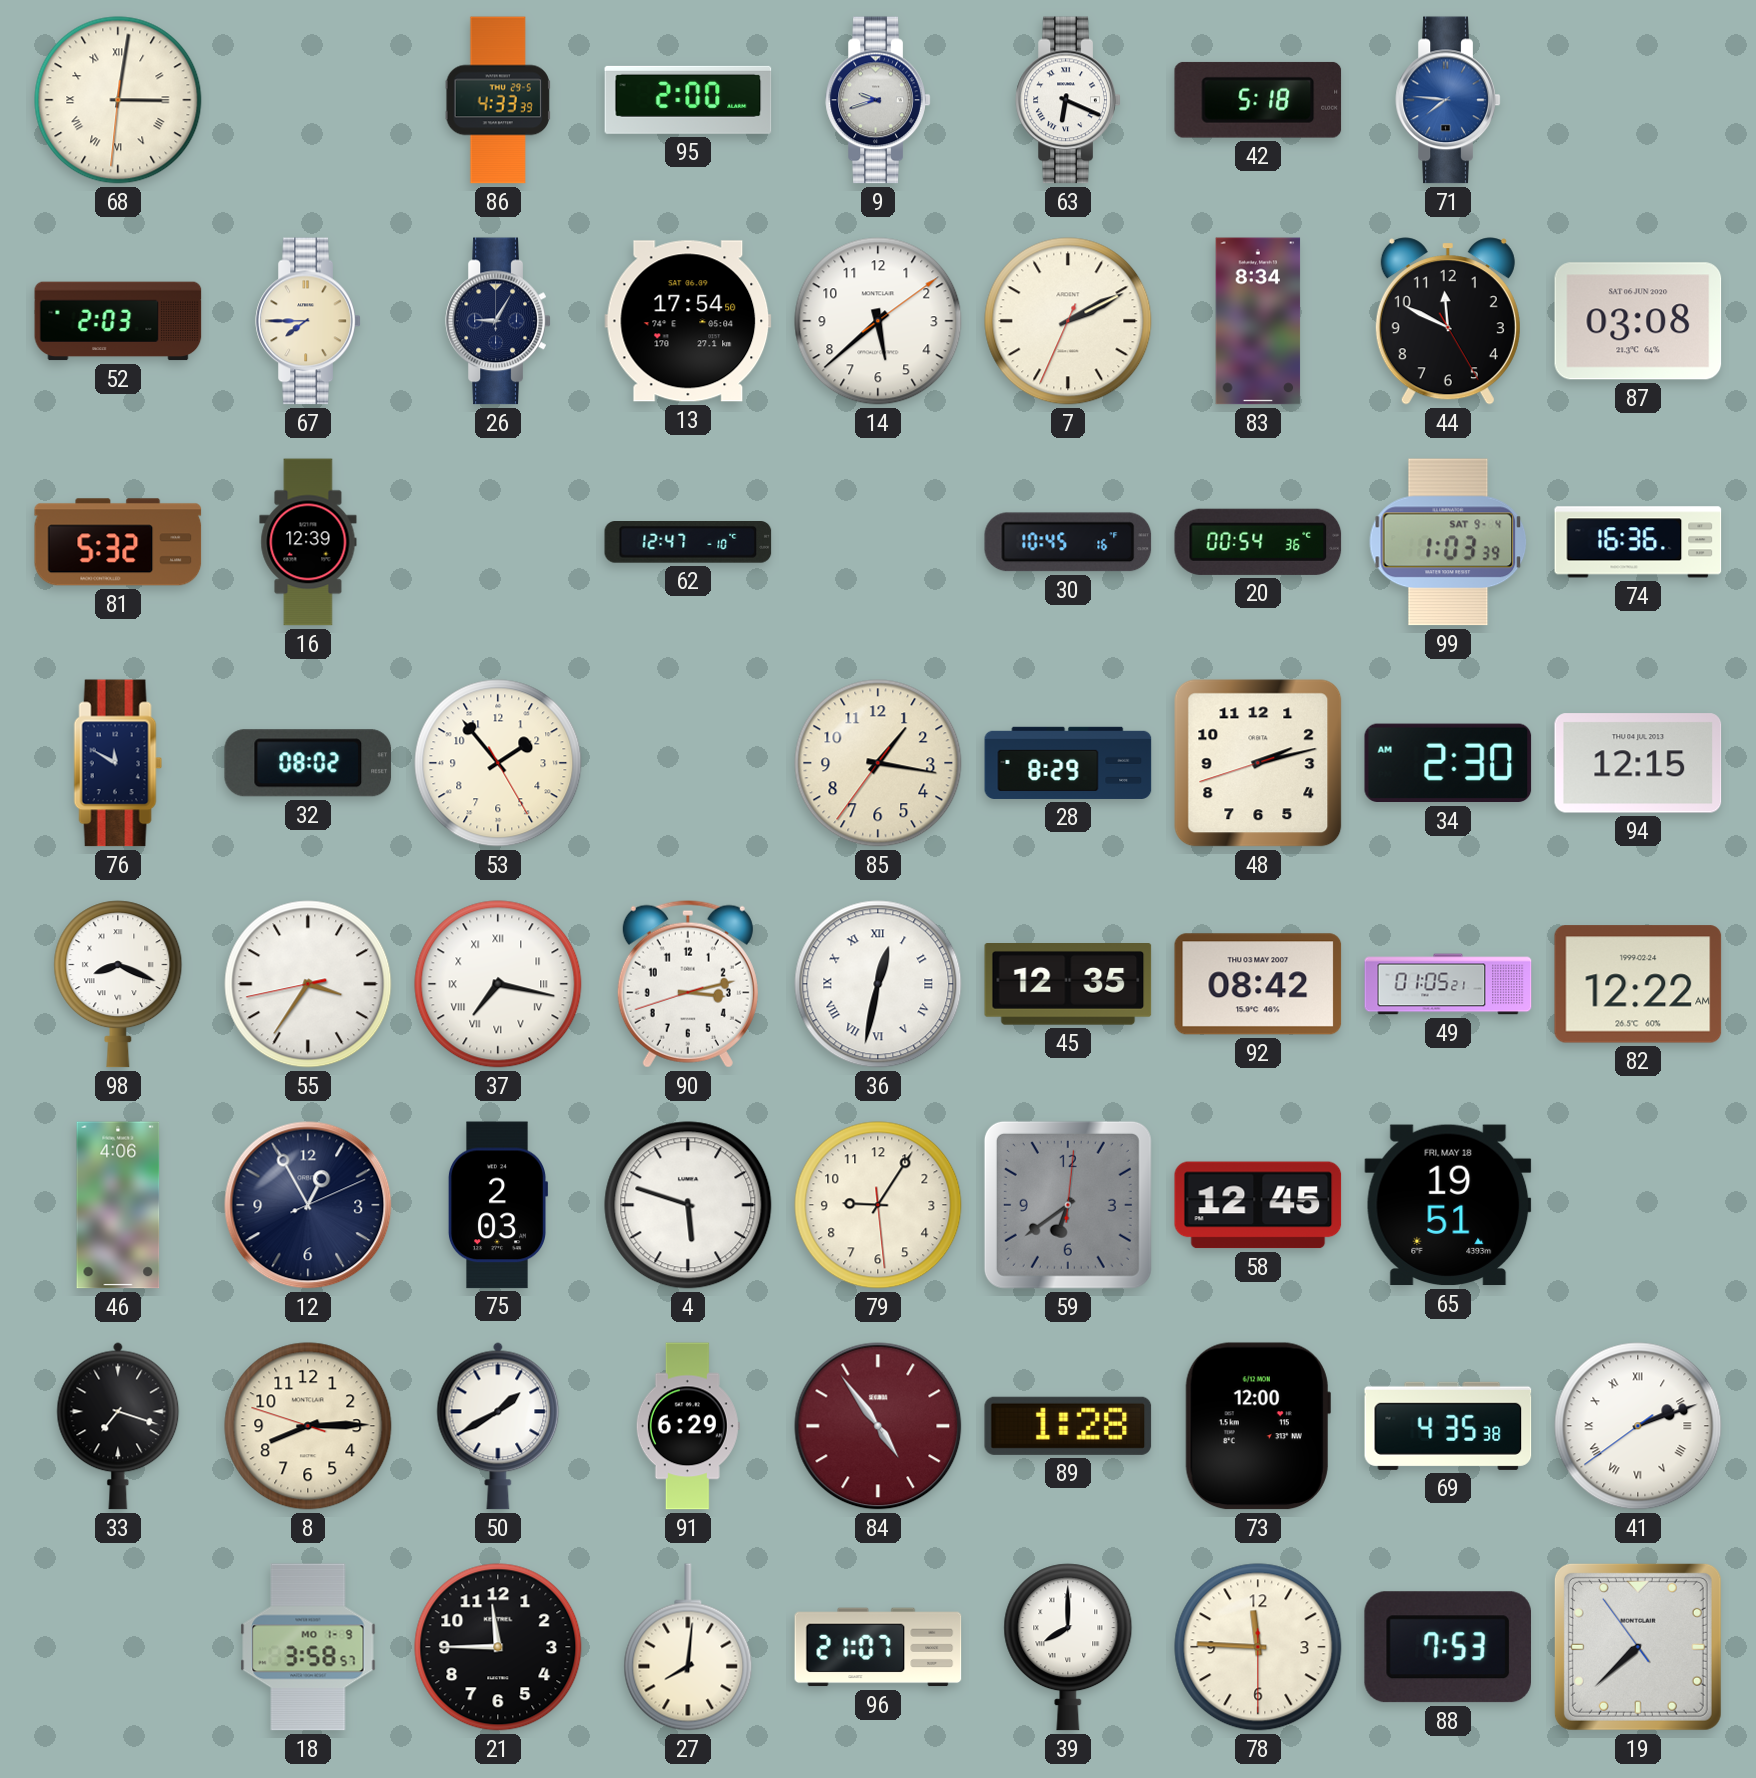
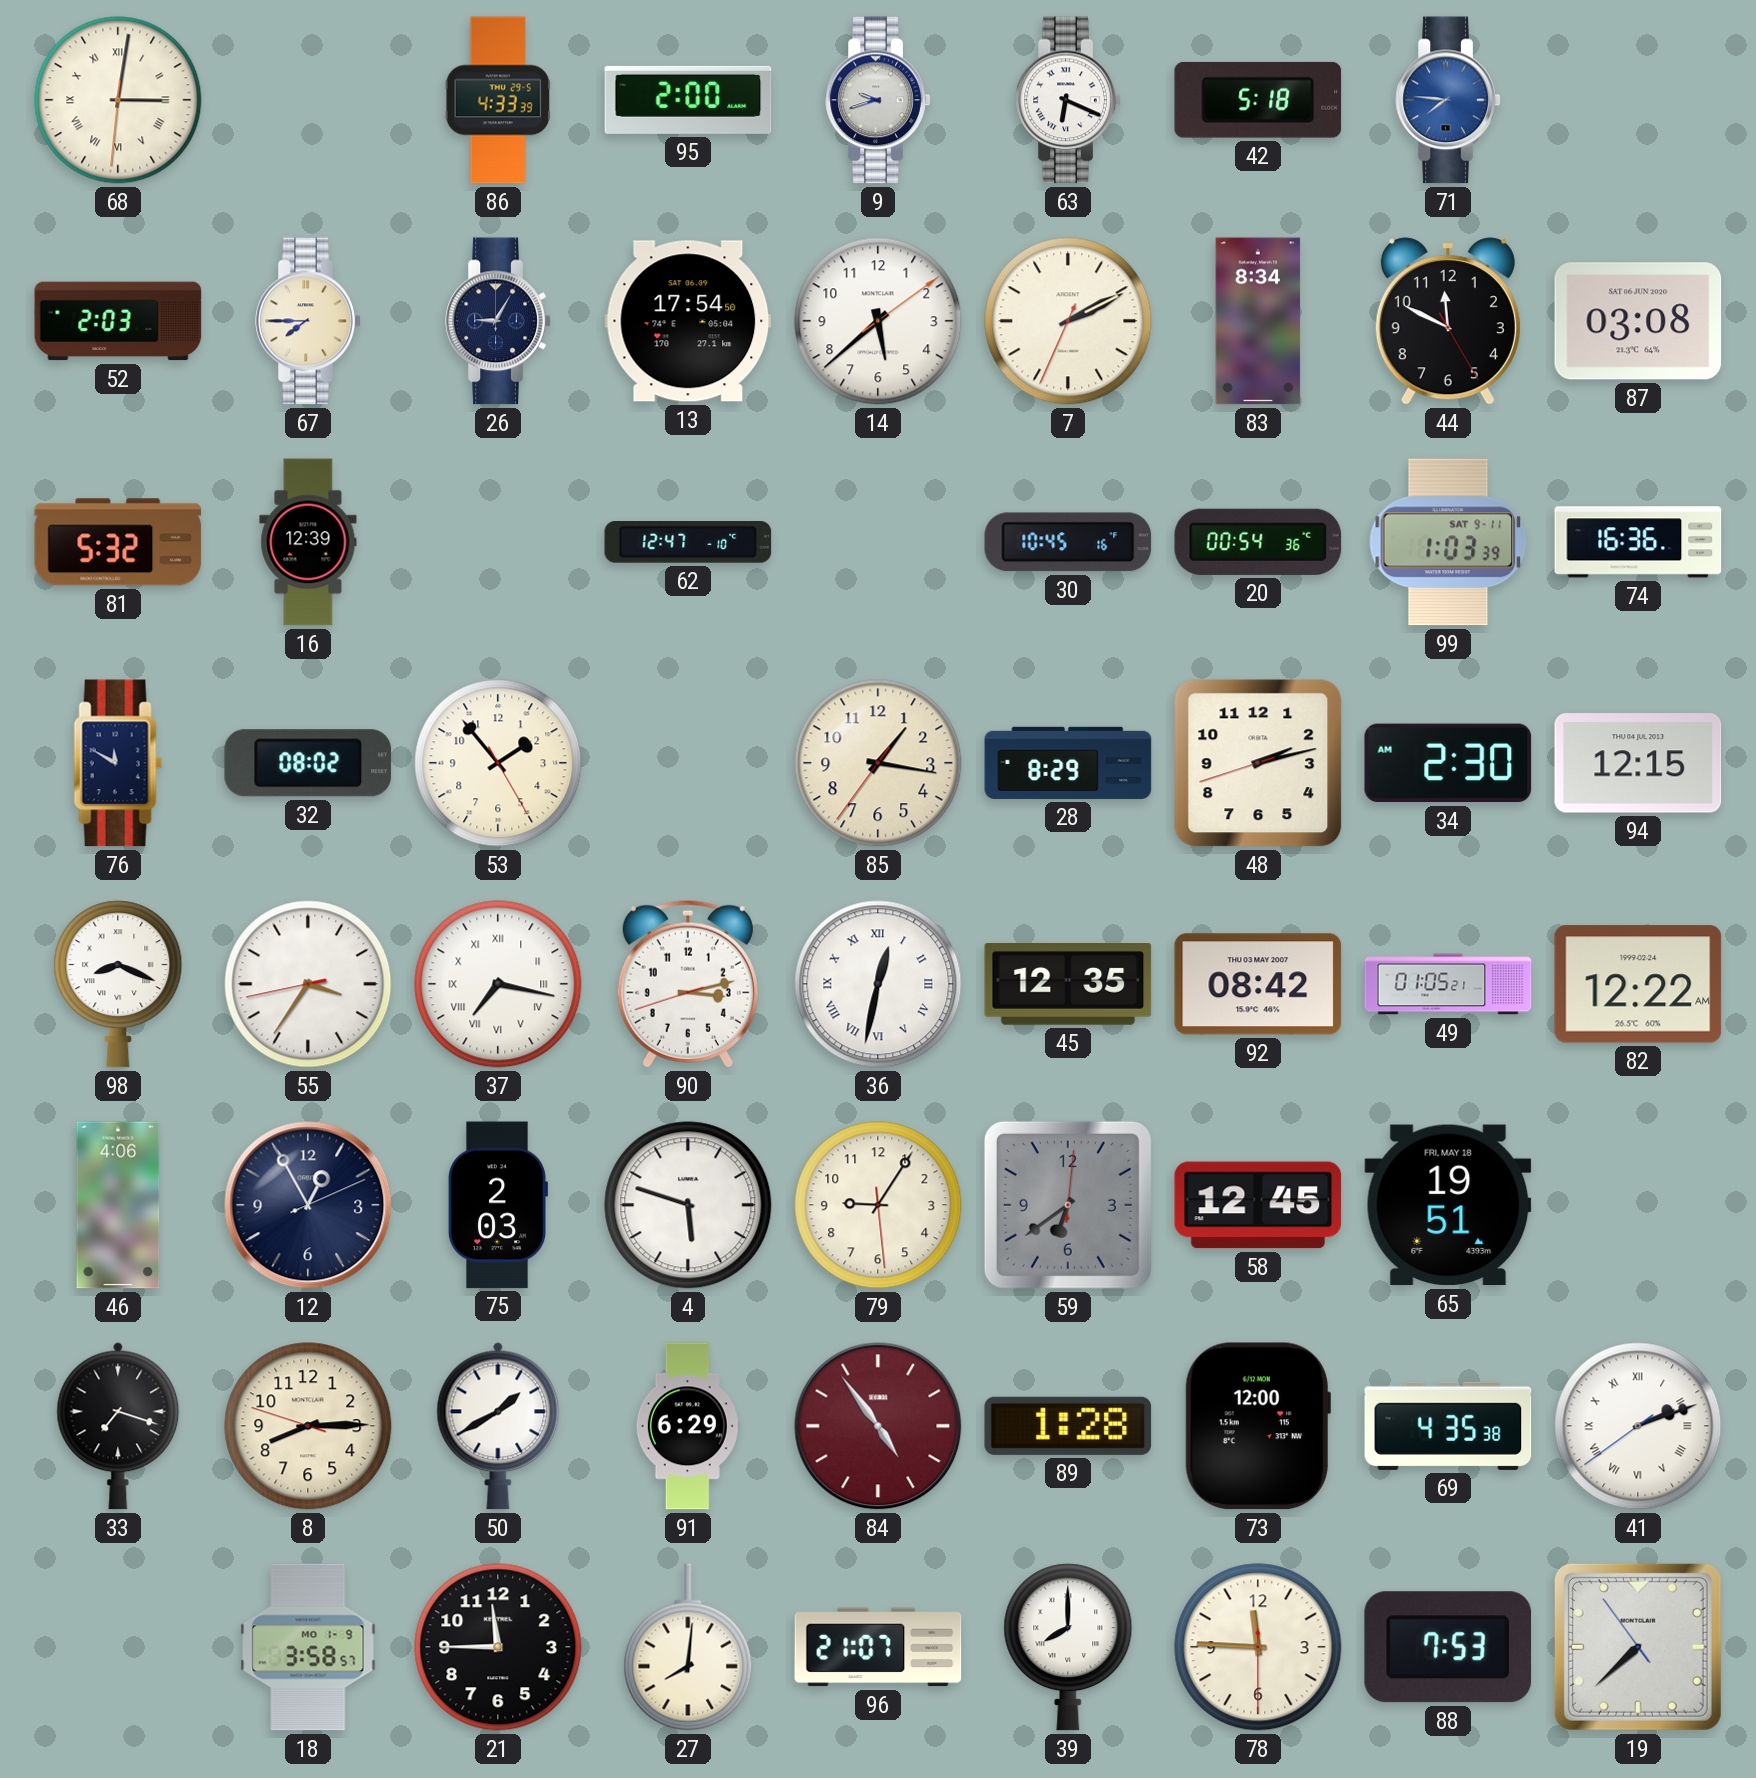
99 date: SAT 9-4 -> SAT 9-11
